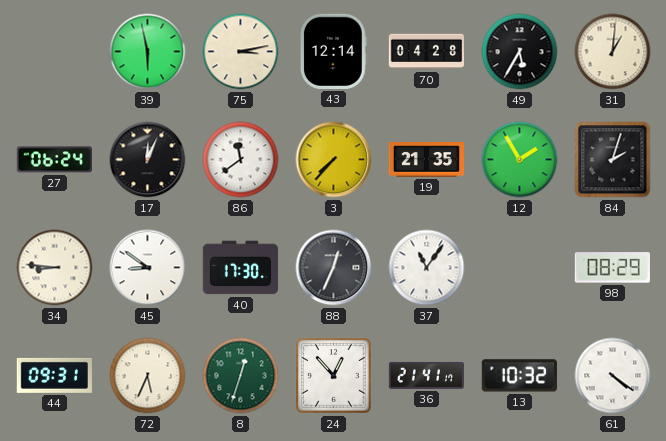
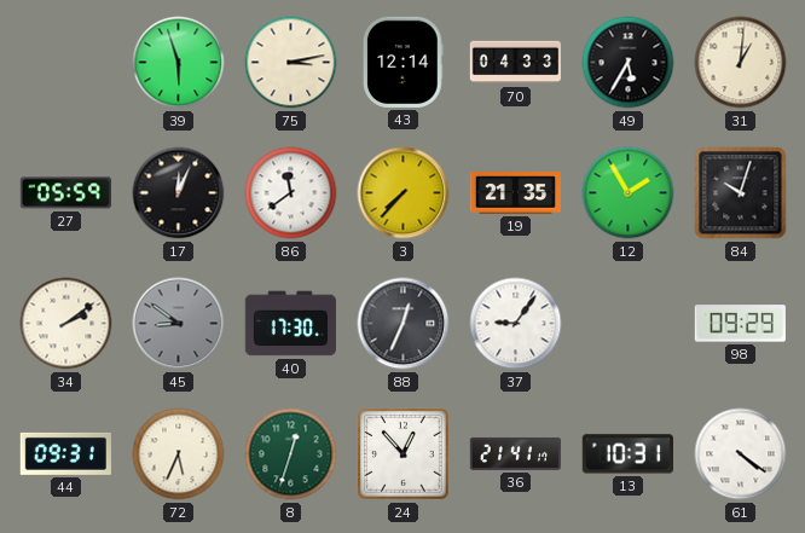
39: 5:58 -> 5:57
70: 04:28 -> 04:33
27: 06:24 -> 05:59
84: 2:03 -> 10:03
34: 8:46 -> 2:09
45 dial: white -> grey
37: 11:06 -> 9:06
98: 08:29 -> 09:29
13: 10:32 -> 10:31
